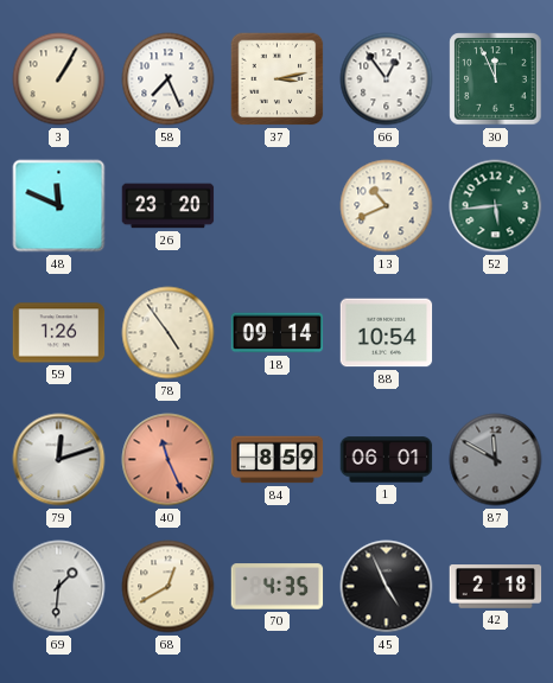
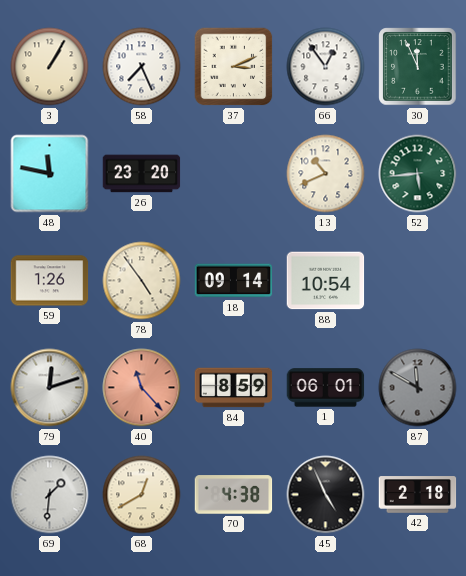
37: 3:13 -> 3:11
48: 11:49 -> 11:47
40: 11:26 -> 11:23
70: 4:35 -> 4:38
